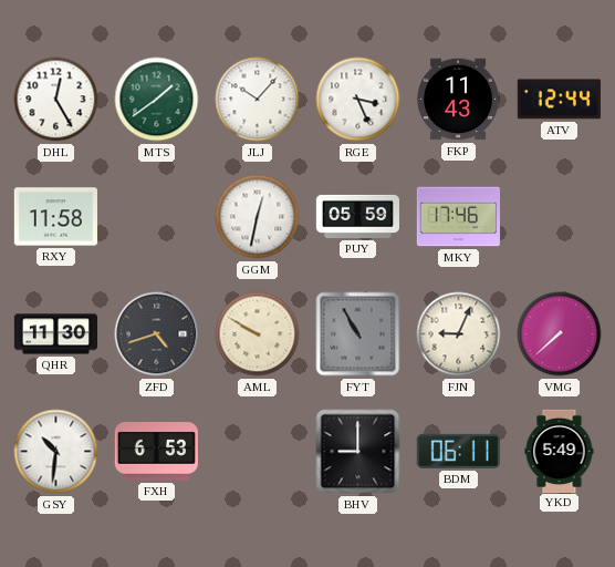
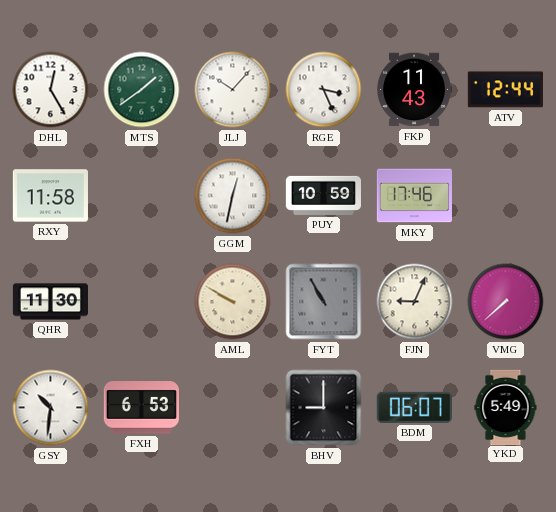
PUY: 05:59 -> 10:59
ZFD: 4:42 -> none
BDM: 06:11 -> 06:07
